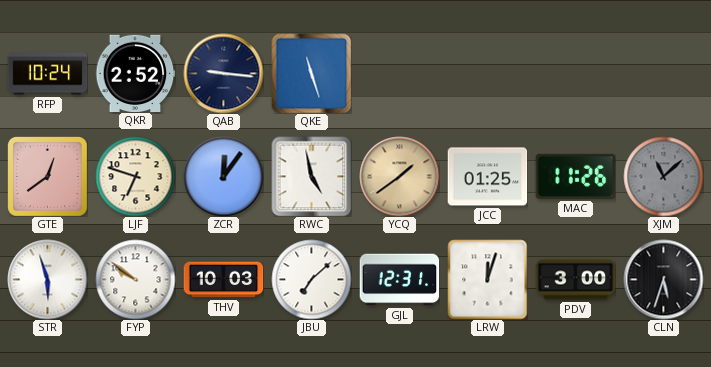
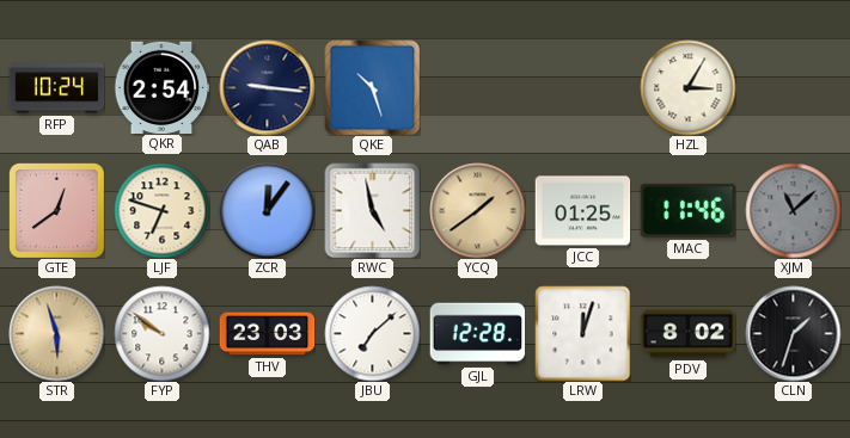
QKR: 2:52 -> 2:54
QKE: 11:27 -> 10:27
HZL: none -> 3:05
MAC: 11:26 -> 11:46
STR dial: white -> champagne
THV: 10:03 -> 23:03
GJL: 12:31 -> 12:28
PDV: 3:00 -> 8:02
CLN: 5:33 -> 1:33
